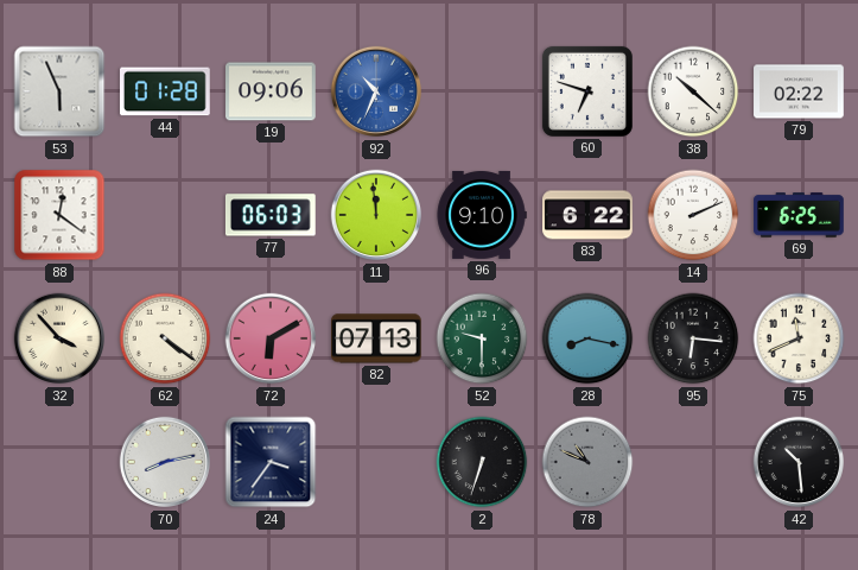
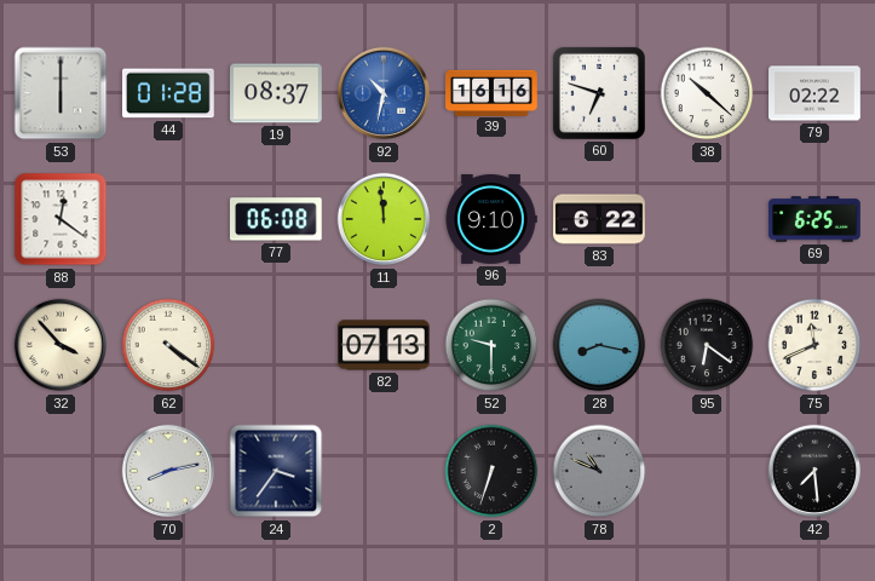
53: 5:56 -> 6:00
19: 09:06 -> 08:37
92: 10:34 -> 10:32
39: none -> 16:16
77: 06:03 -> 06:08
14: 2:11 -> none
72: 6:10 -> none
95: 6:16 -> 6:21
42: 10:29 -> 7:29
